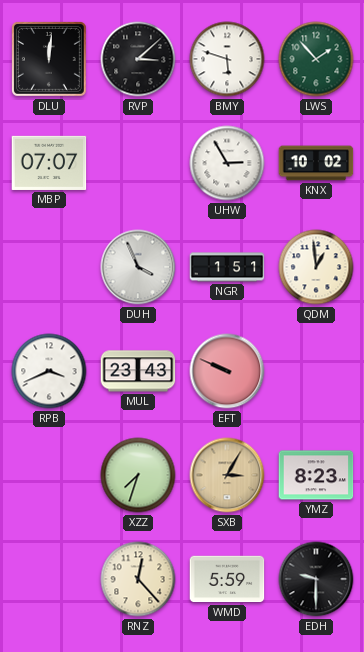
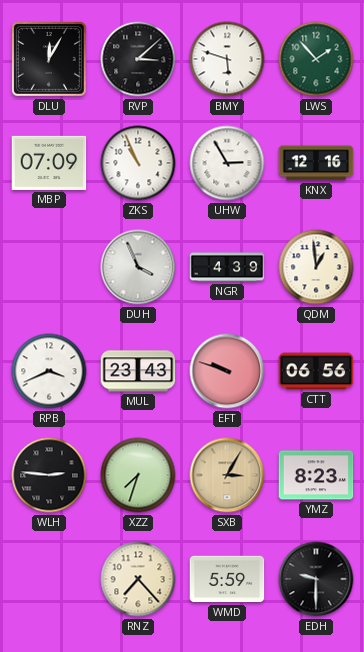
DLU: 12:01 -> 12:05
MBP: 07:07 -> 07:09
ZKS: none -> 10:56
KNX: 10:02 -> 12:16
NGR: 1:51 -> 4:39
EFT: 9:49 -> 9:48
CTT: none -> 06:56
WLH: none -> 2:46
RNZ: 12:23 -> 7:23
